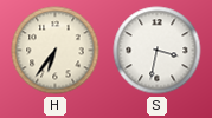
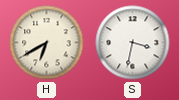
H: 6:36 -> 6:40
